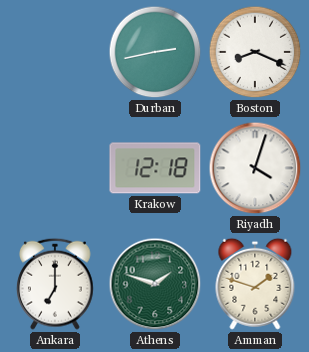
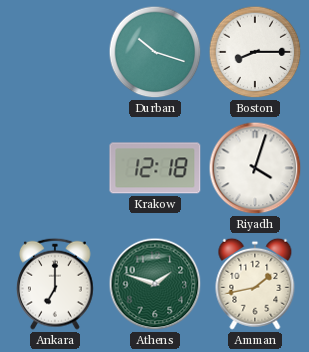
Durban: 2:43 -> 10:18
Boston: 8:19 -> 8:15
Amman: 1:48 -> 1:43
